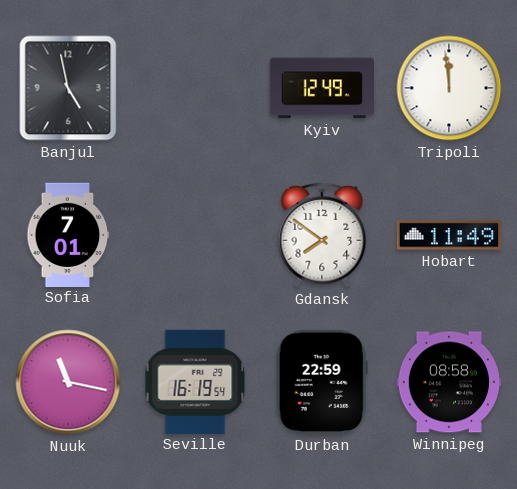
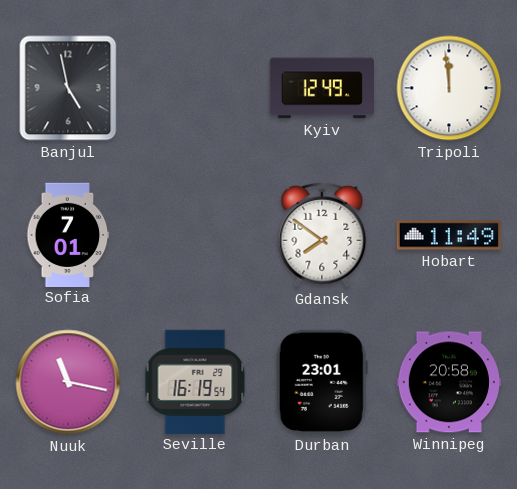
Durban: 22:59 -> 23:01
Winnipeg: 08:58 -> 20:58
